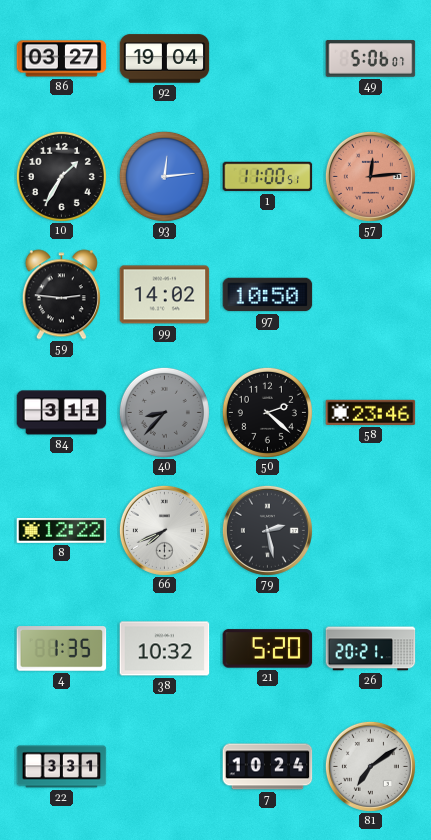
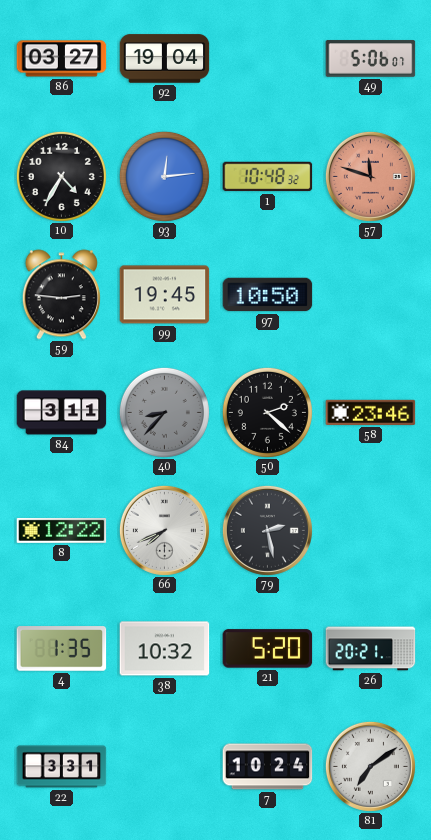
10: 1:35 -> 4:35
1: 11:00 -> 10:48
57: 12:14 -> 11:48
99: 14:02 -> 19:45
